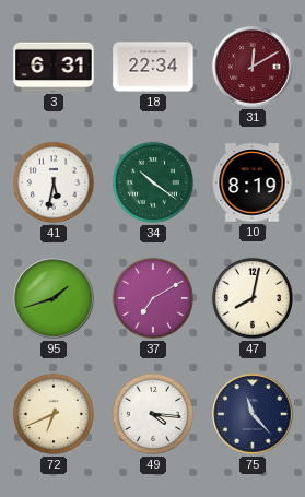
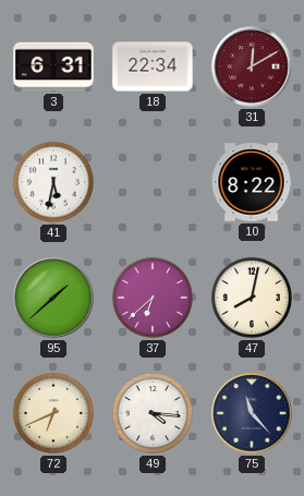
34: 10:21 -> none
10: 8:19 -> 8:22
95: 1:42 -> 1:38
37: 7:10 -> 6:38
